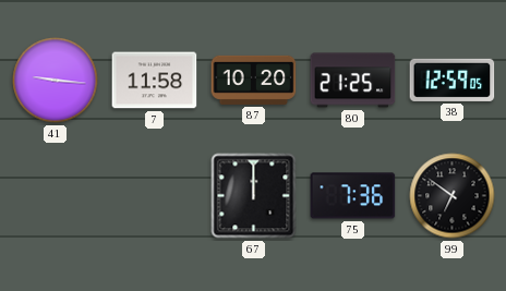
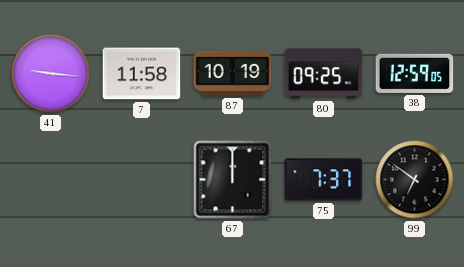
87: 10:20 -> 10:19
80: 21:25 -> 09:25
75: 7:36 -> 7:37
